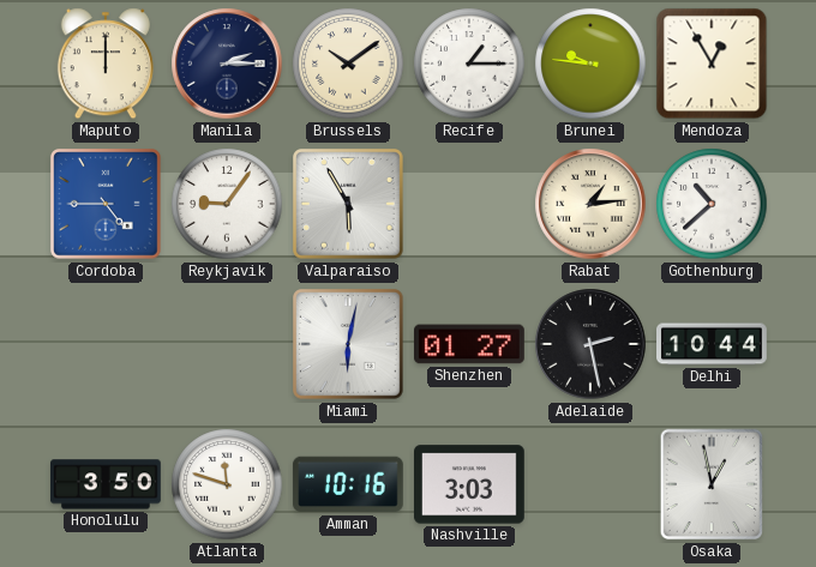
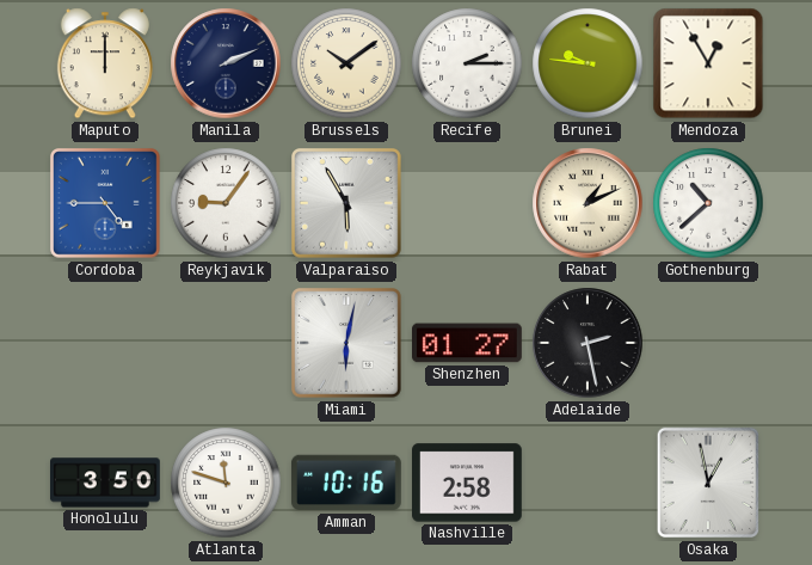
Manila: 2:15 -> 2:11
Recife: 1:15 -> 2:15
Rabat: 1:14 -> 1:11
Delhi: 10:44 -> none
Nashville: 3:03 -> 2:58
